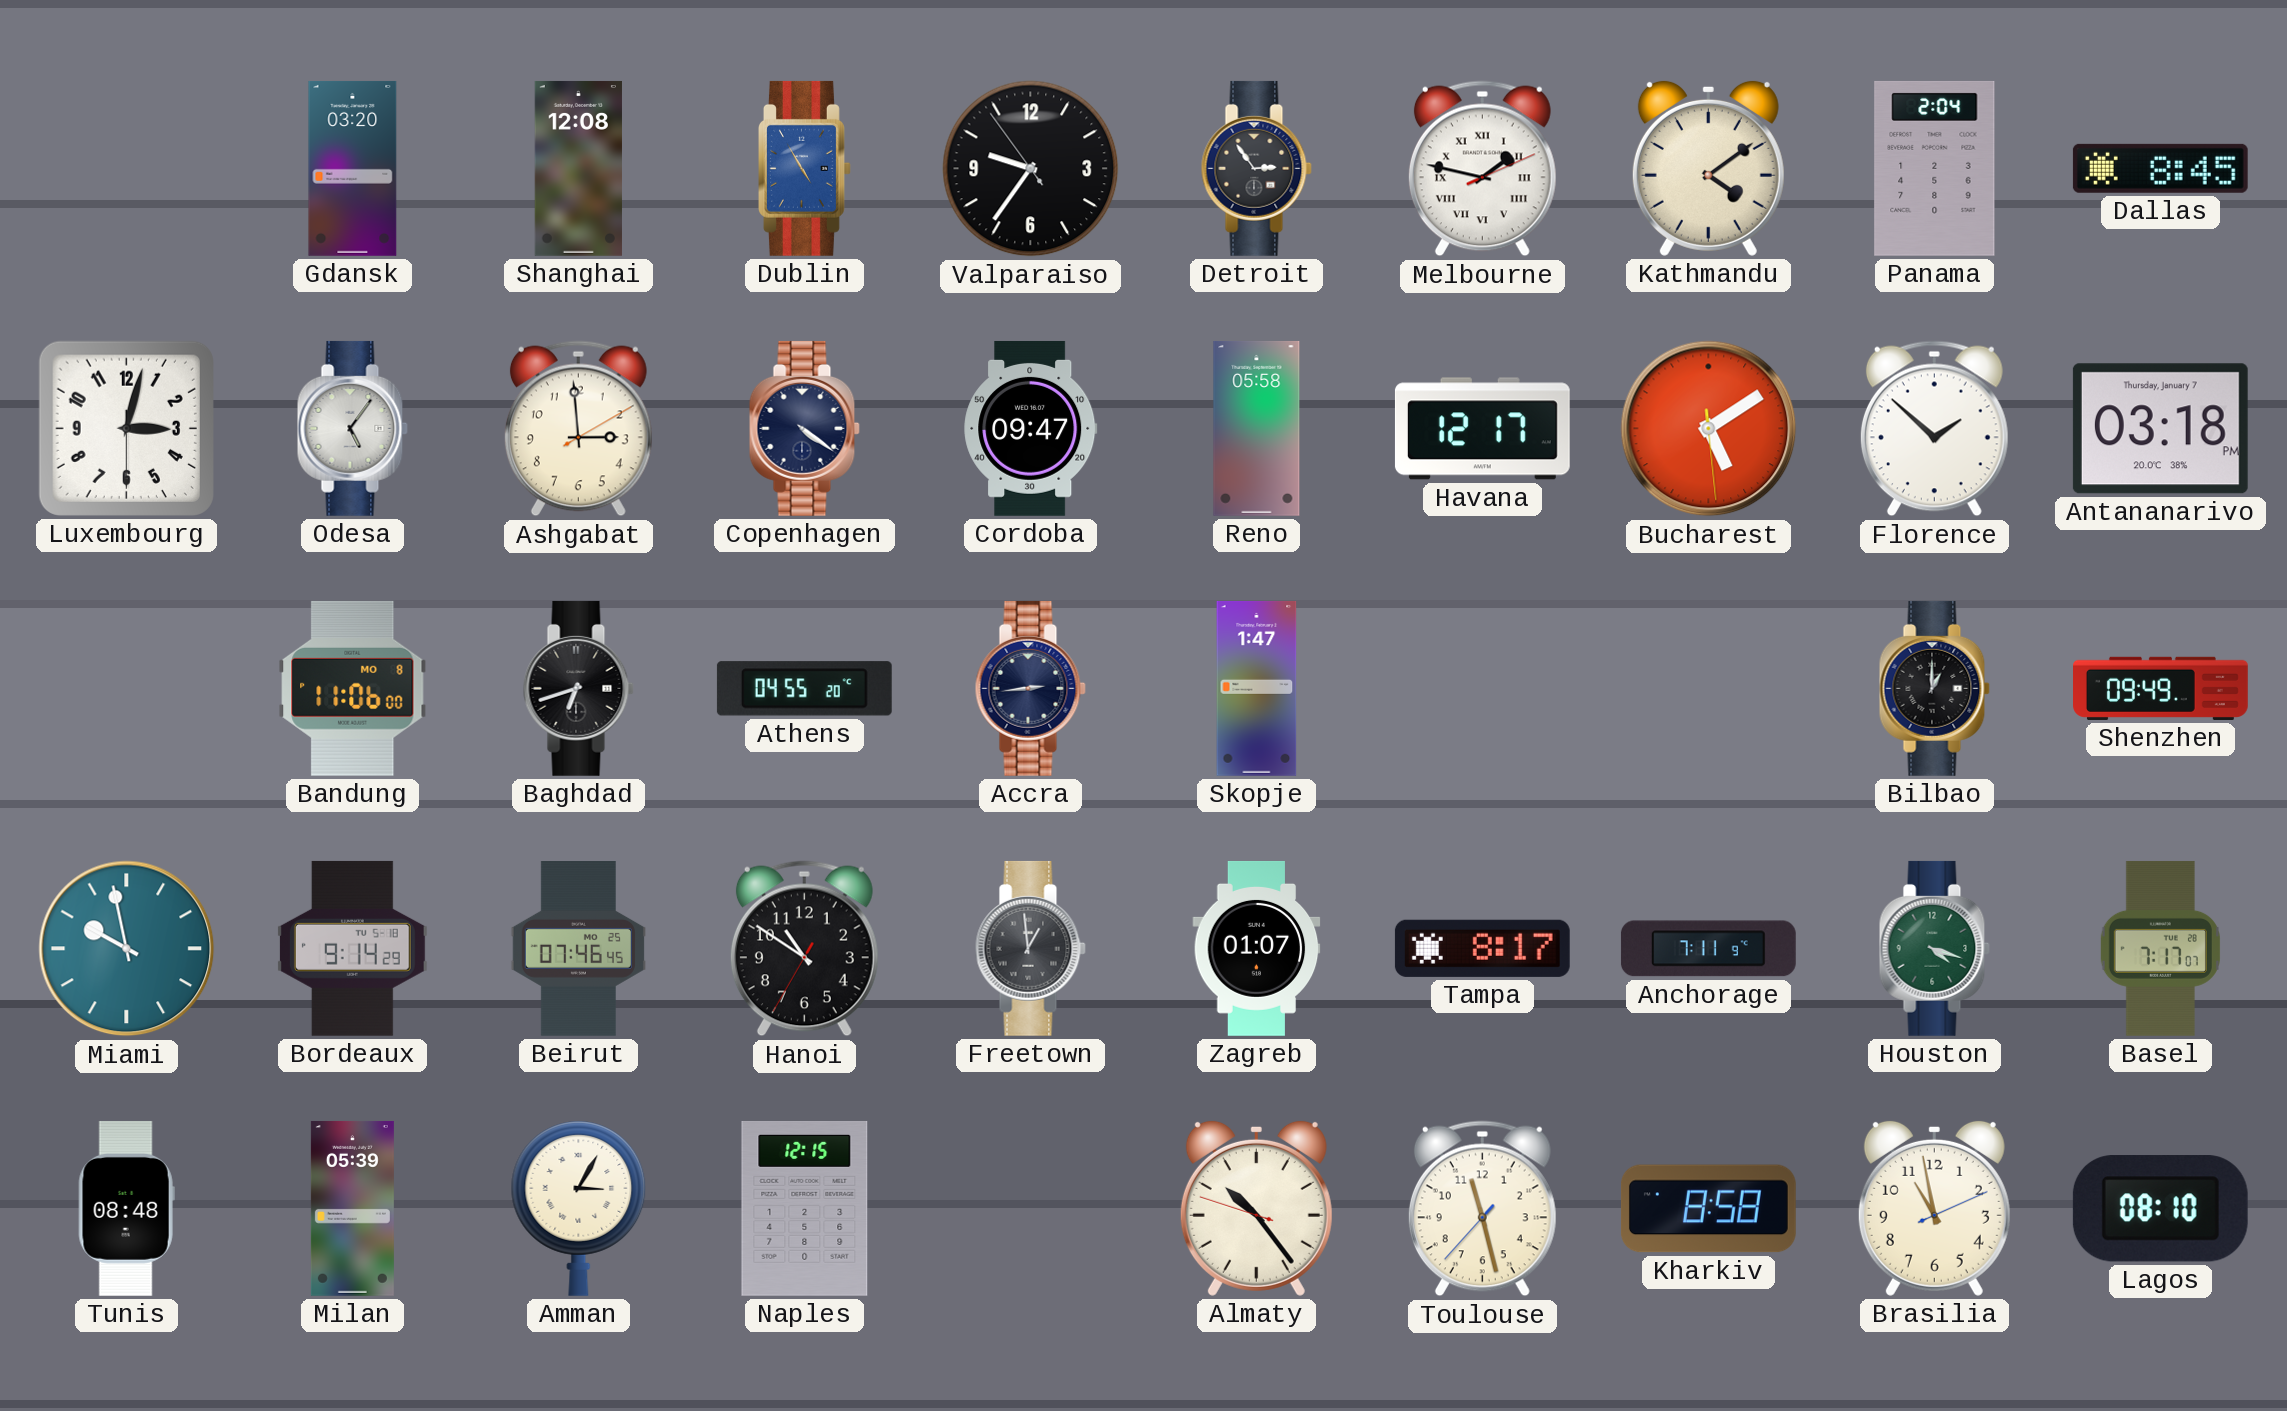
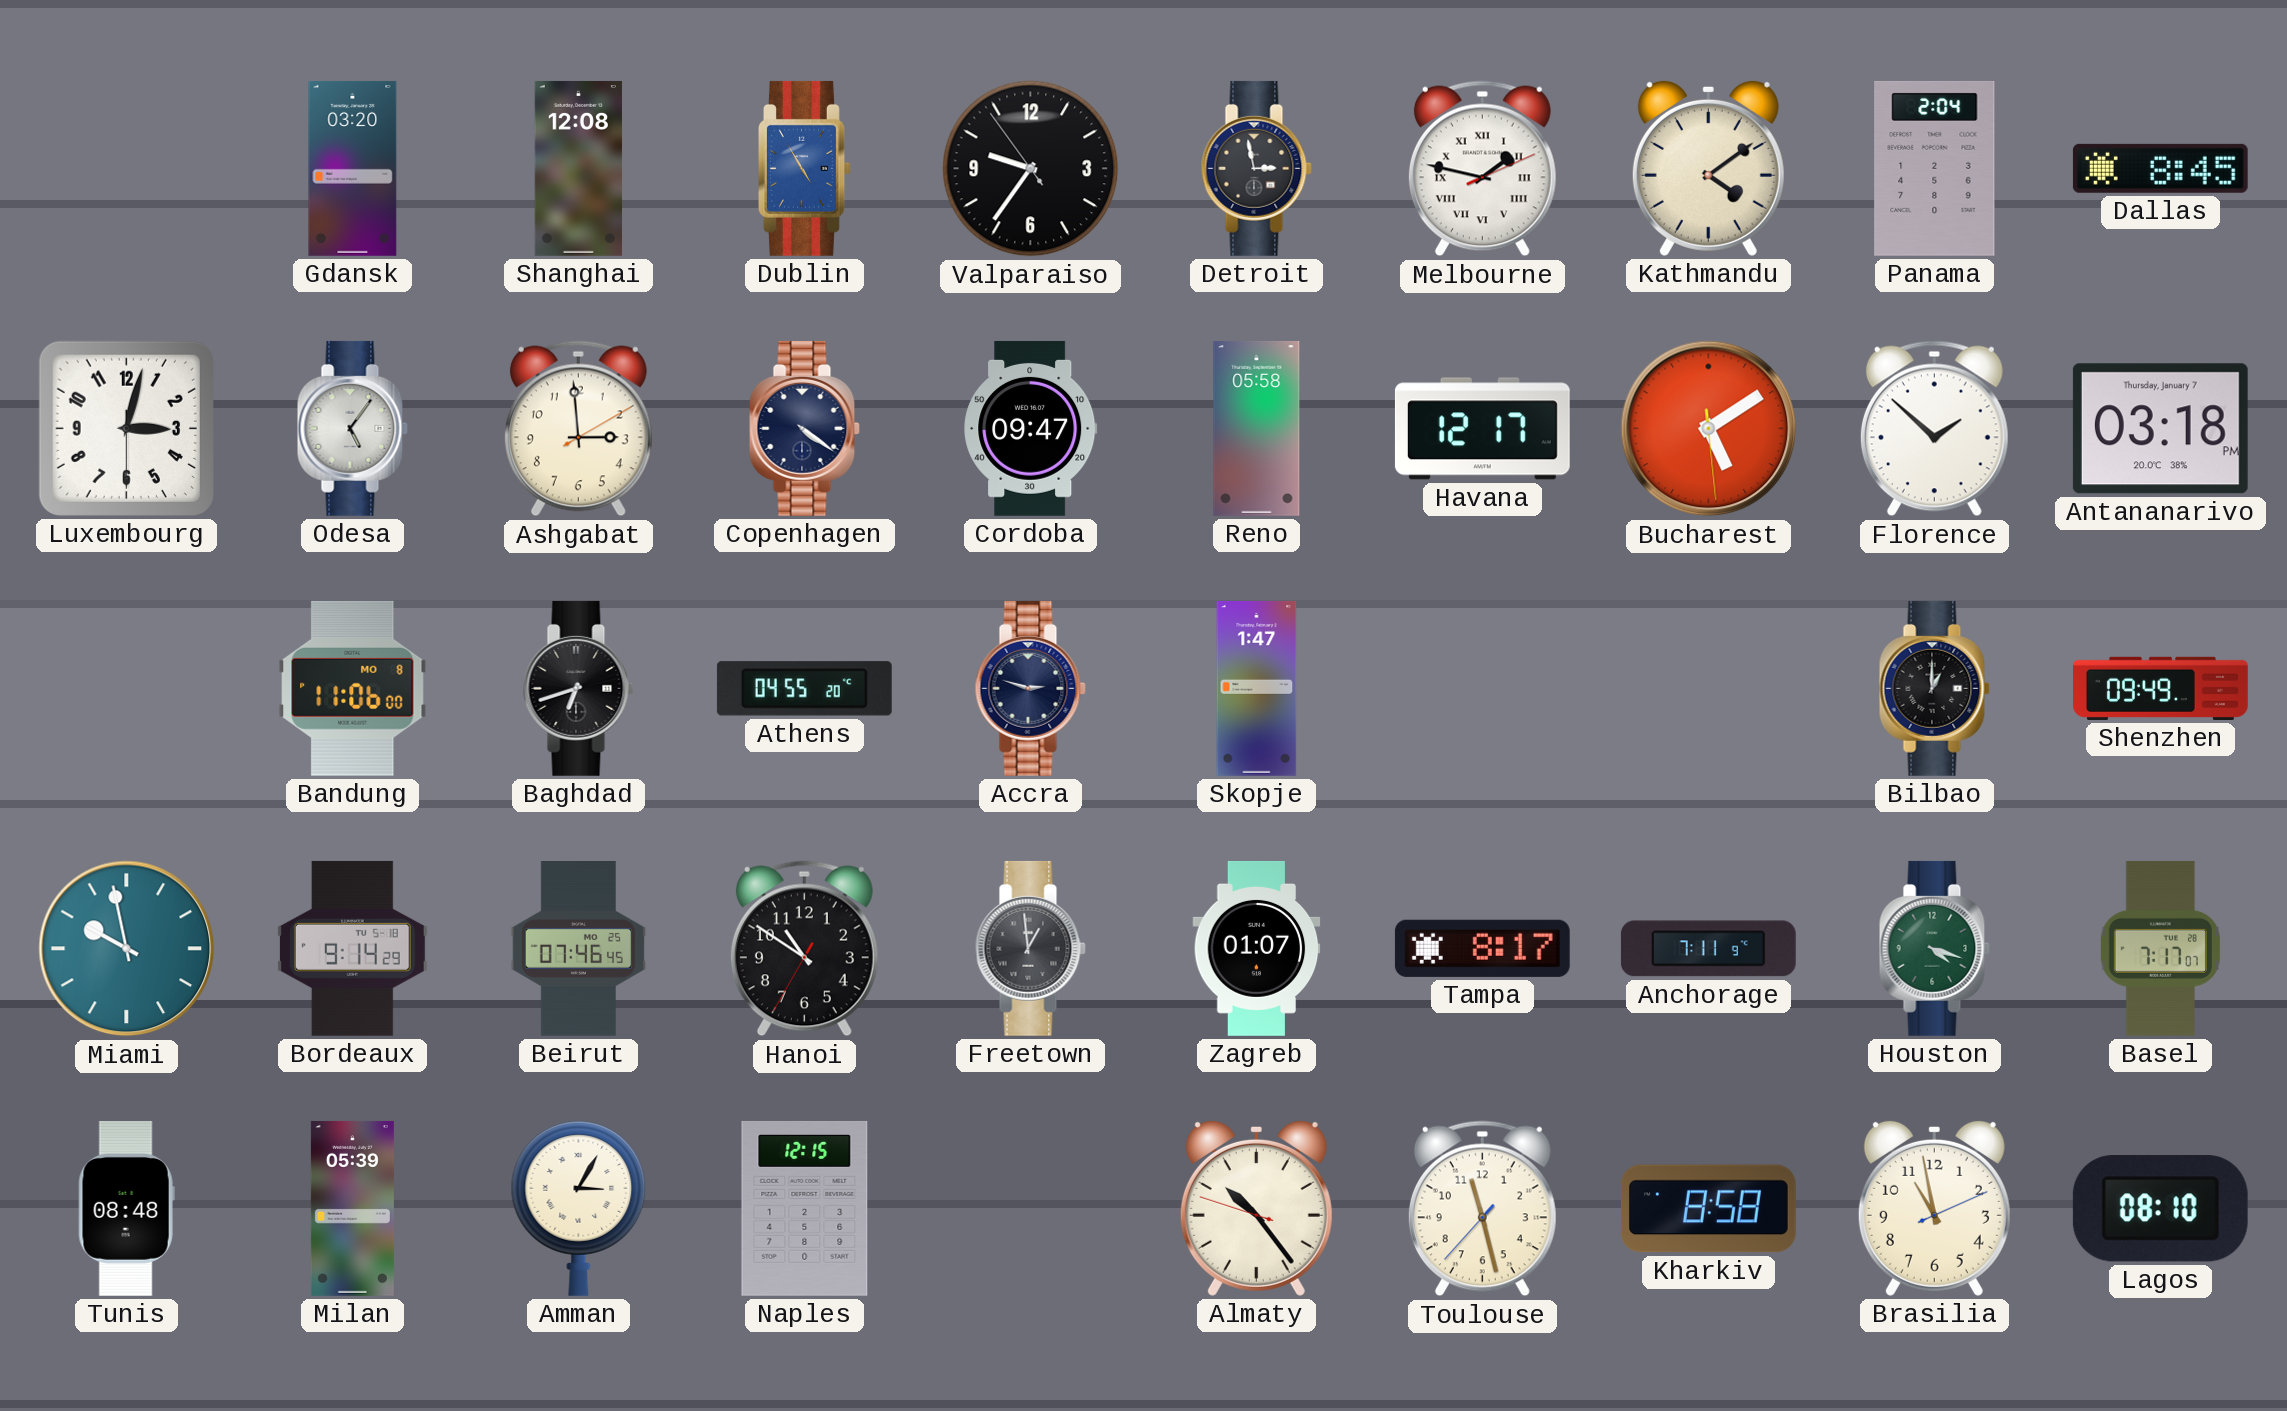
Detroit: 2:54 -> 2:58
Accra: 2:44 -> 2:48
